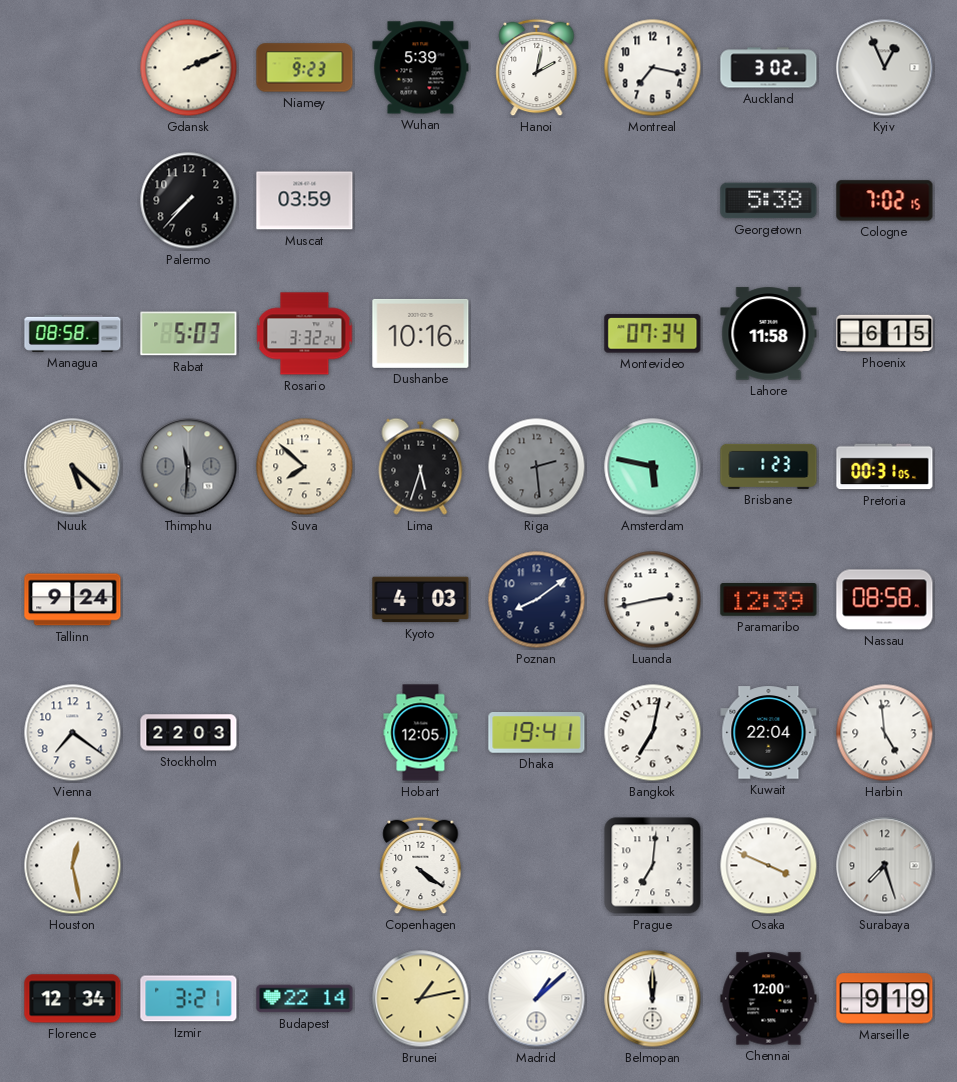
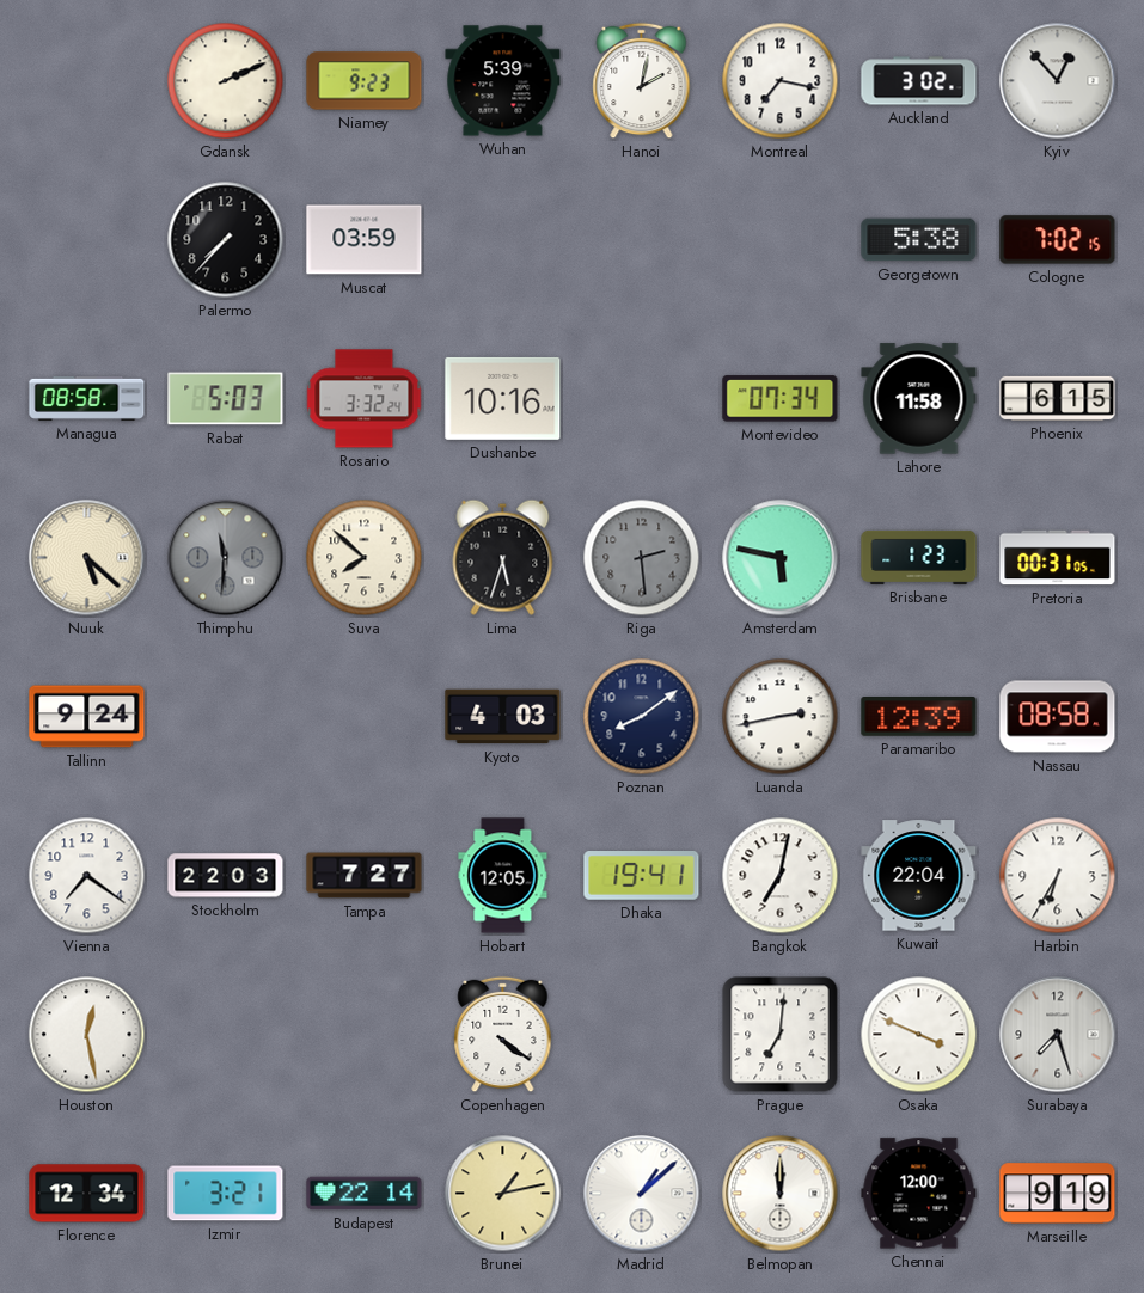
Kyiv: 12:56 -> 12:53
Tampa: none -> 7:27
Harbin: 4:59 -> 6:35
